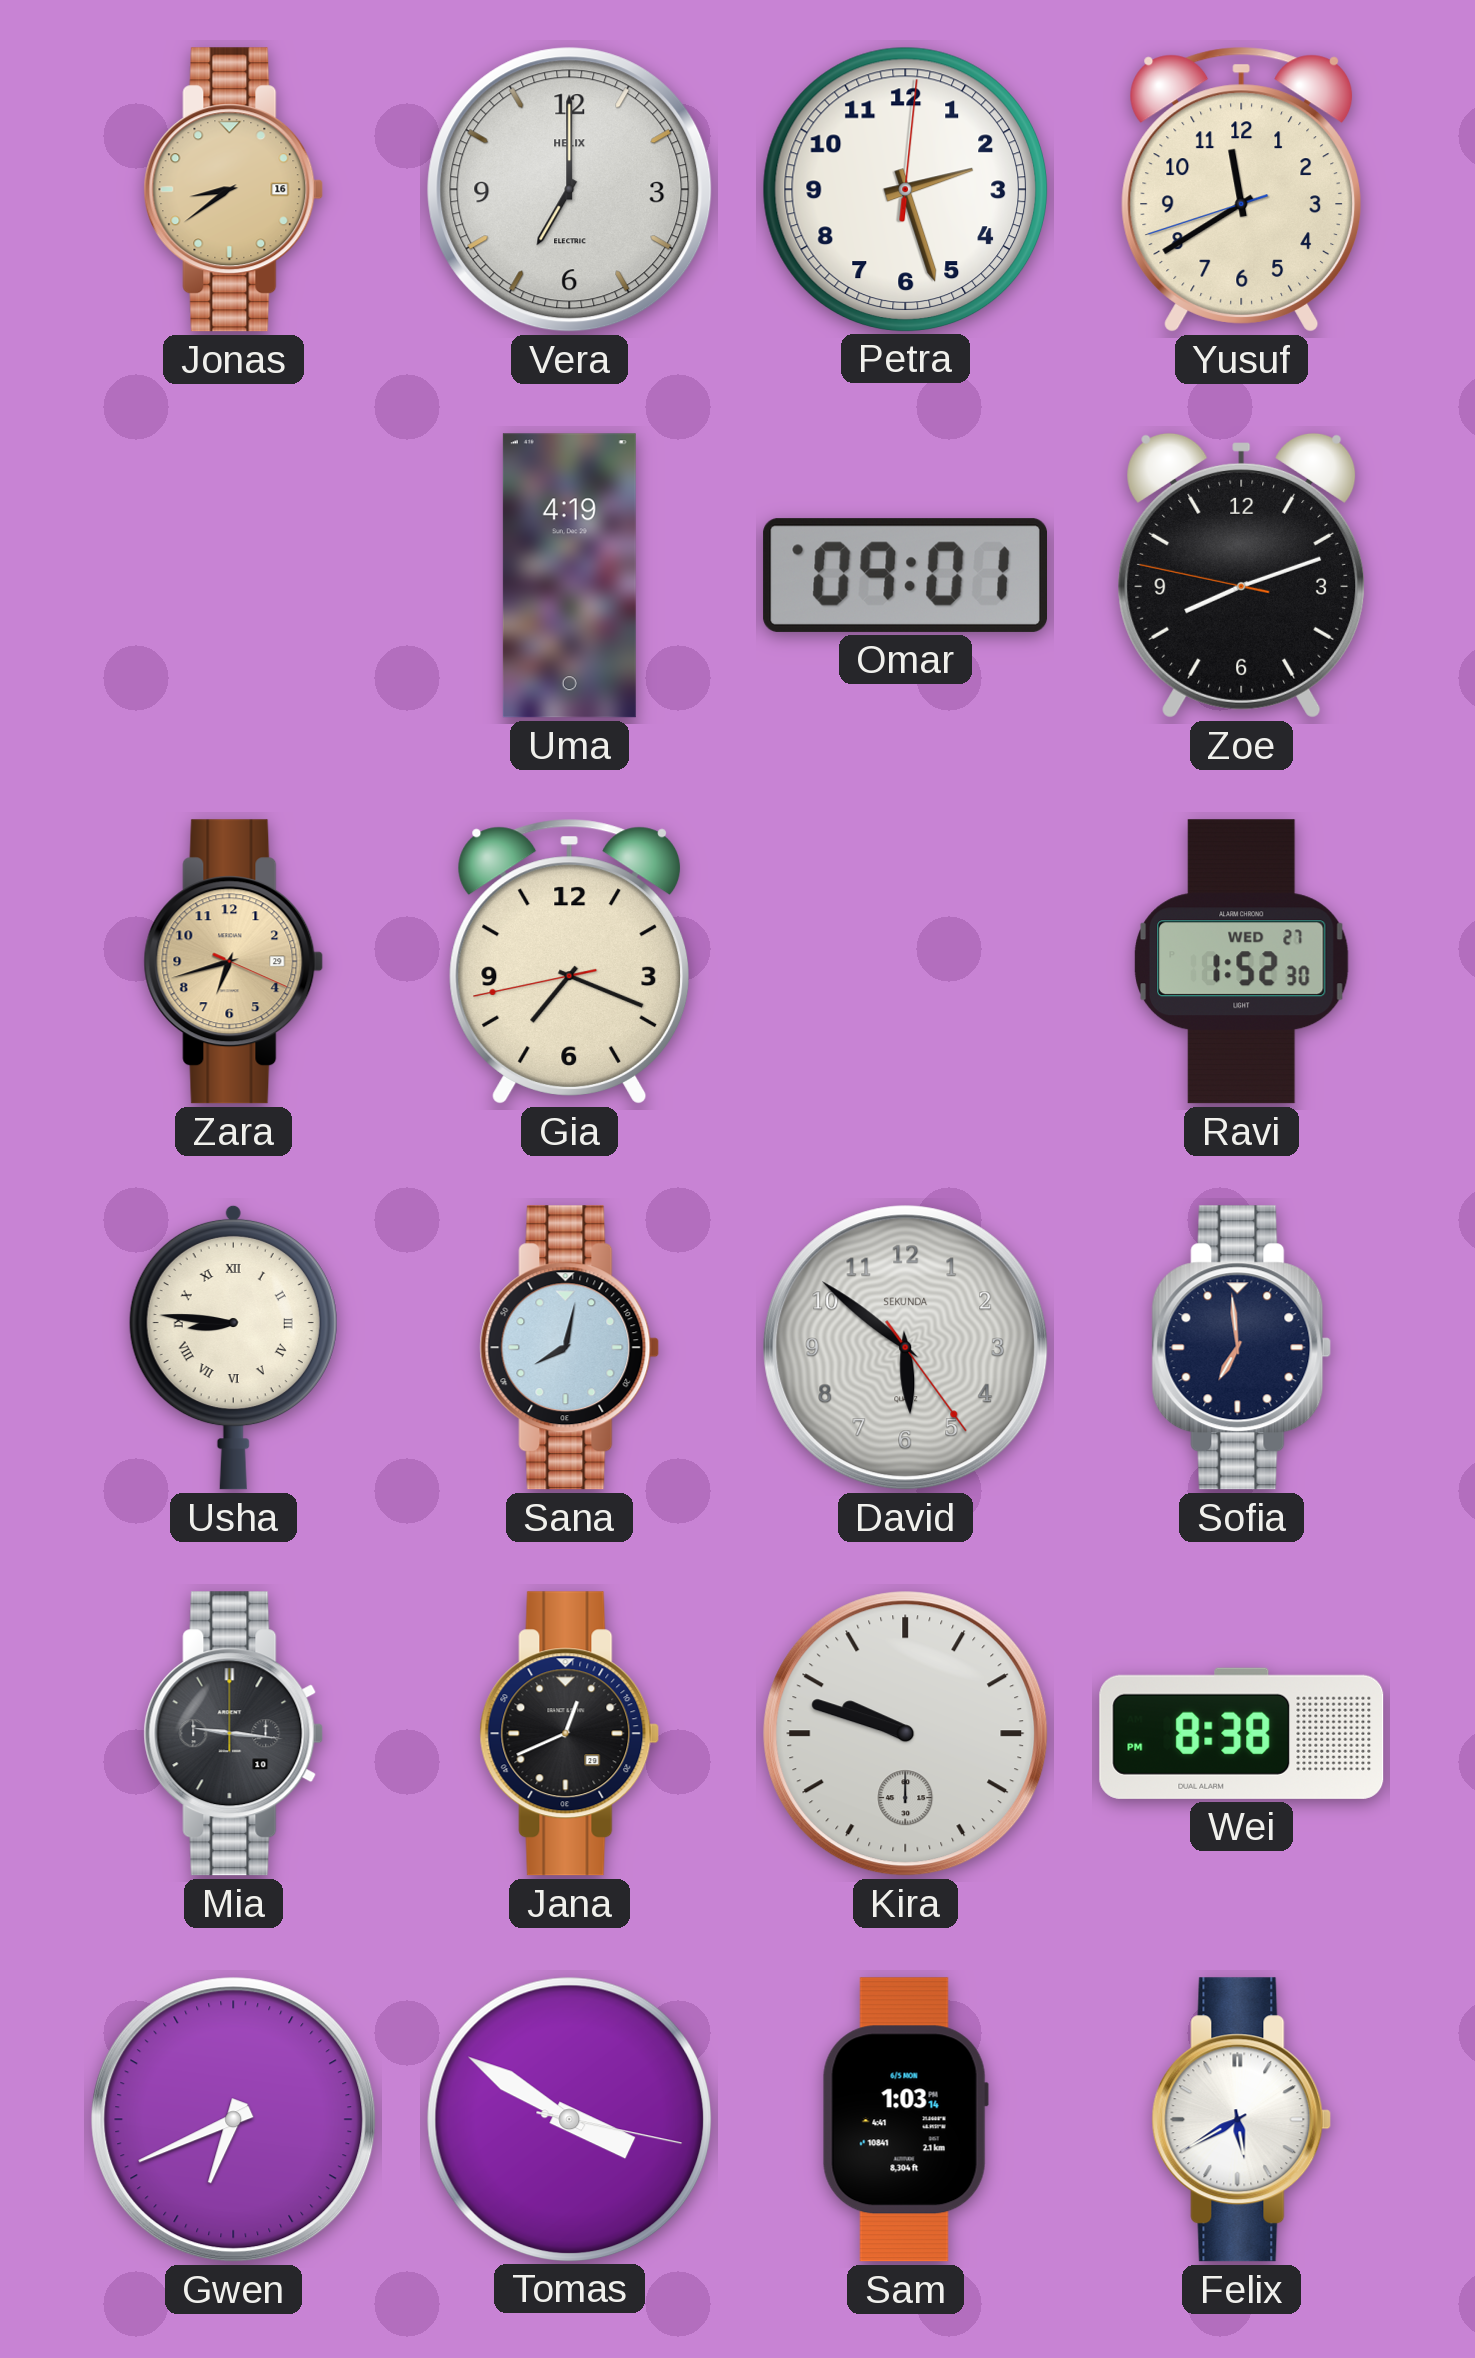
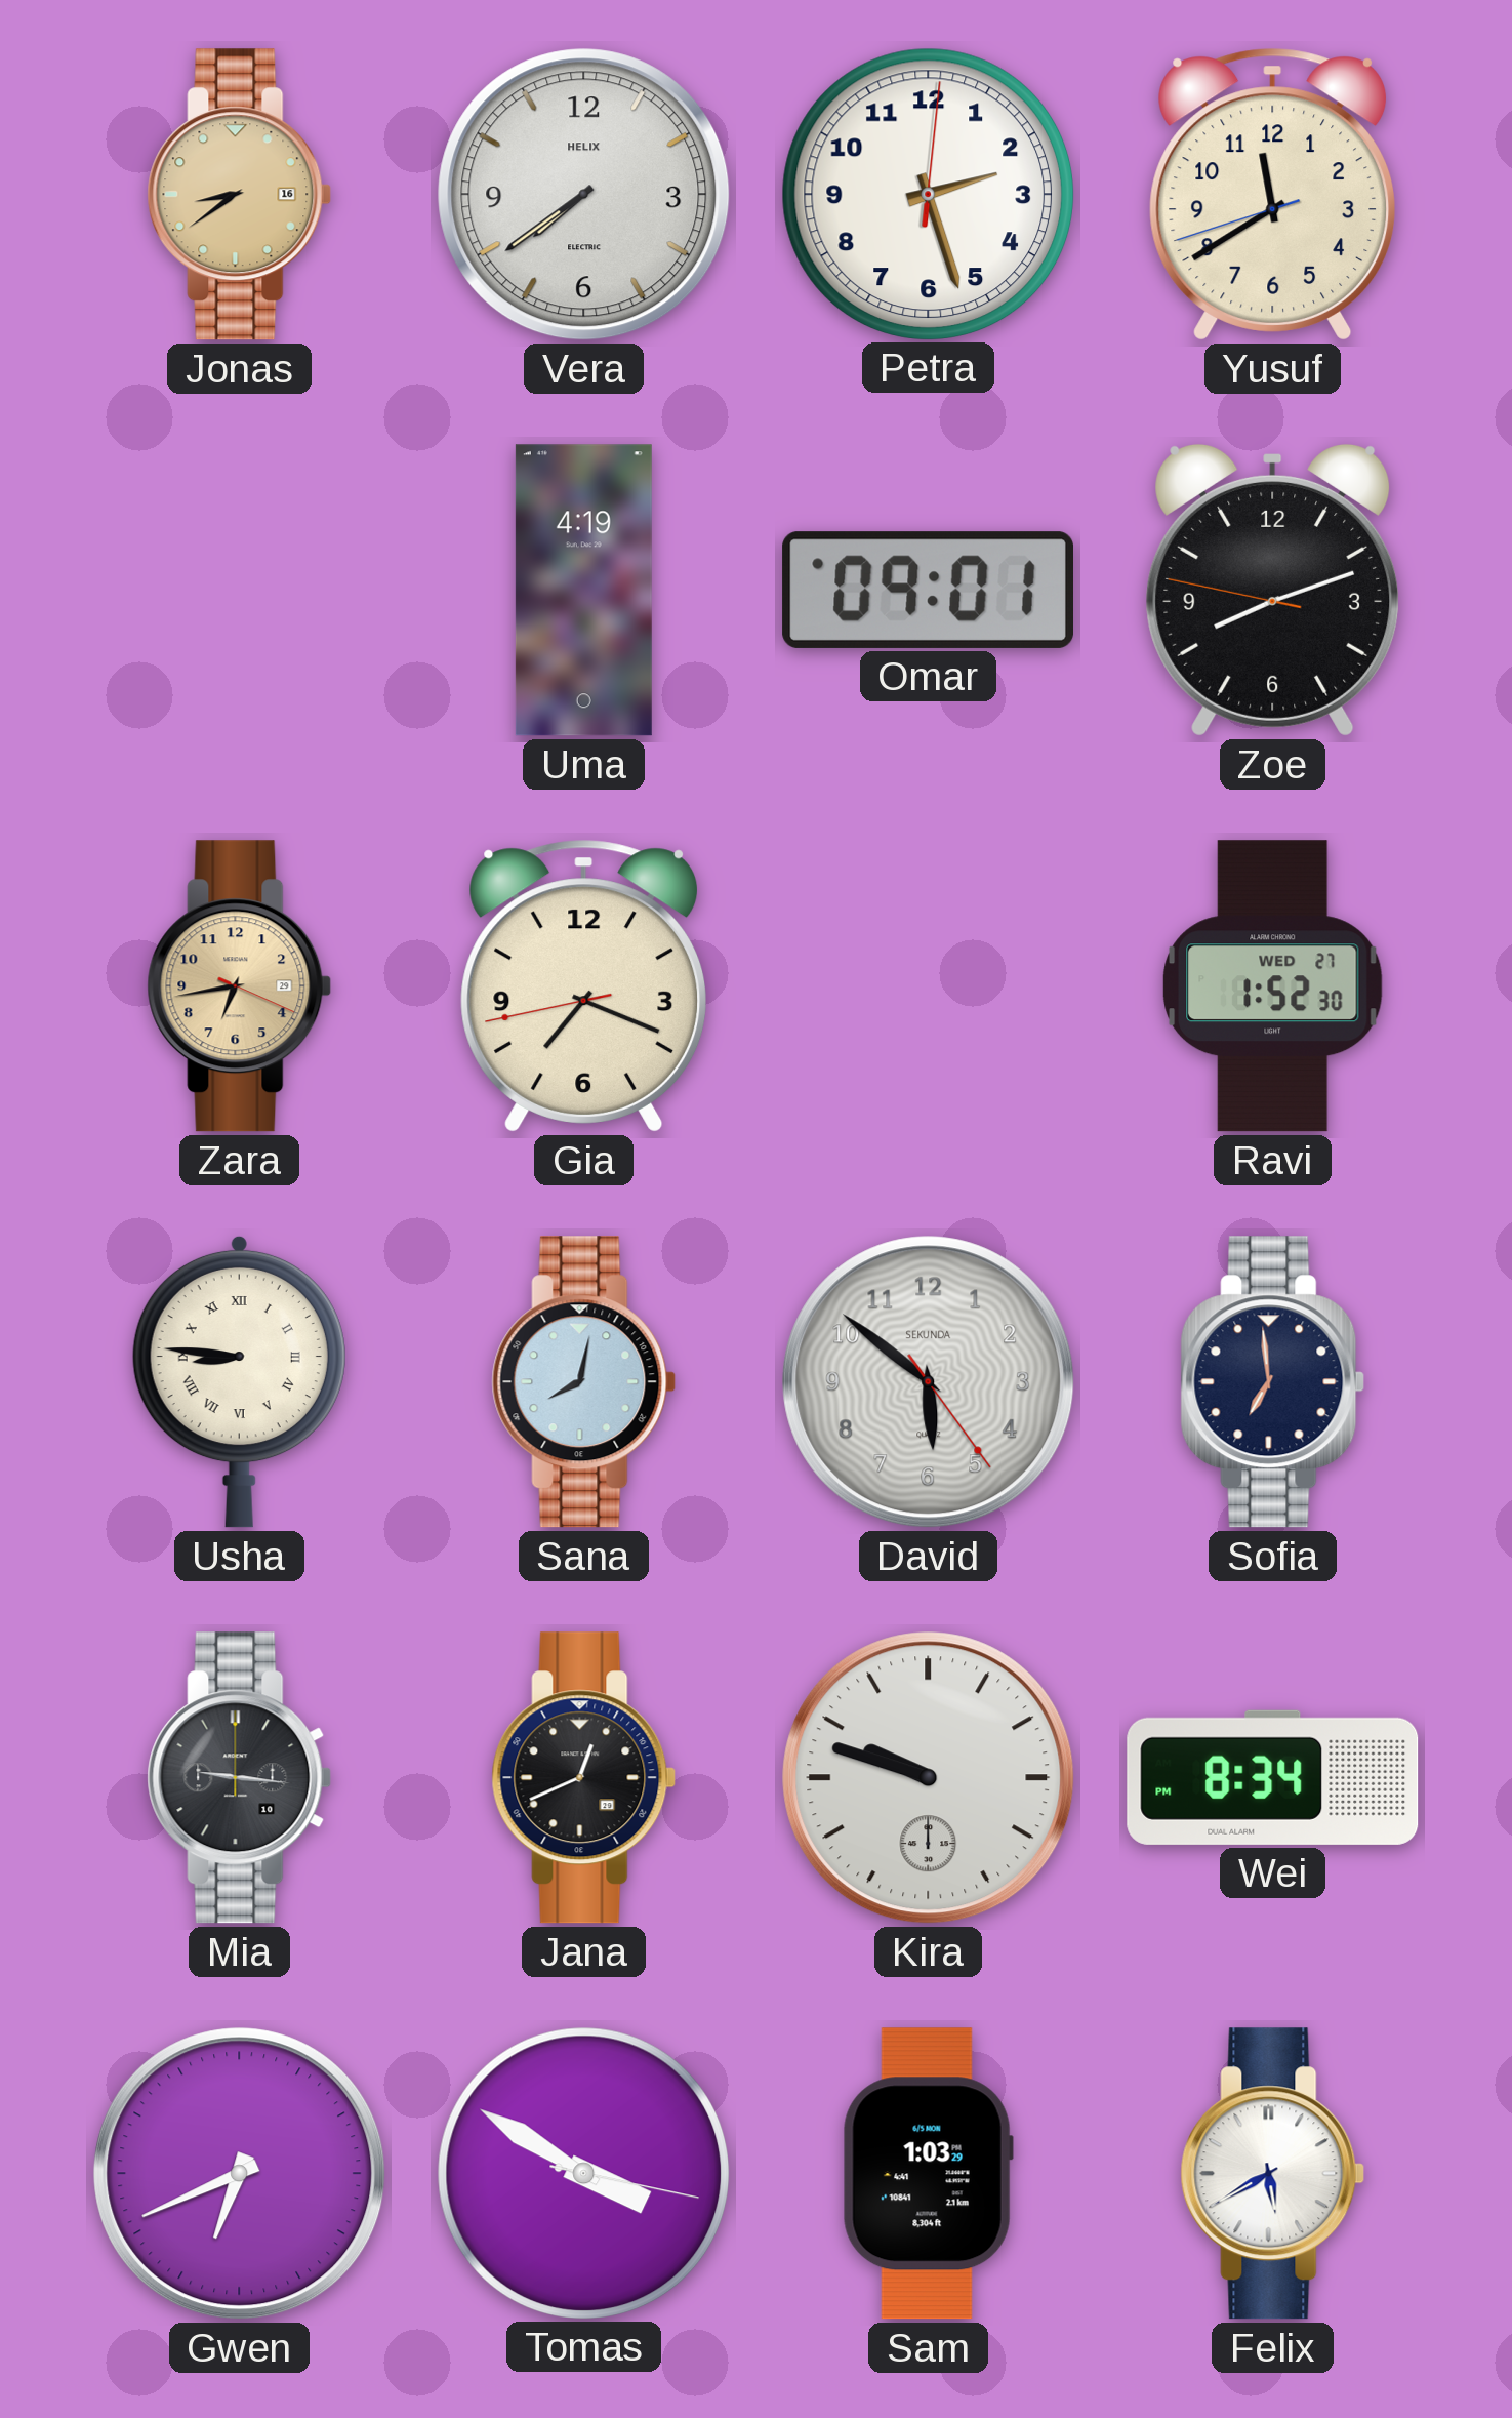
Vera: 7:00 -> 7:39
Zara: 6:42 -> 6:43
Wei: 8:38 -> 8:34
Sam: 1:03:14 -> 1:03:29
